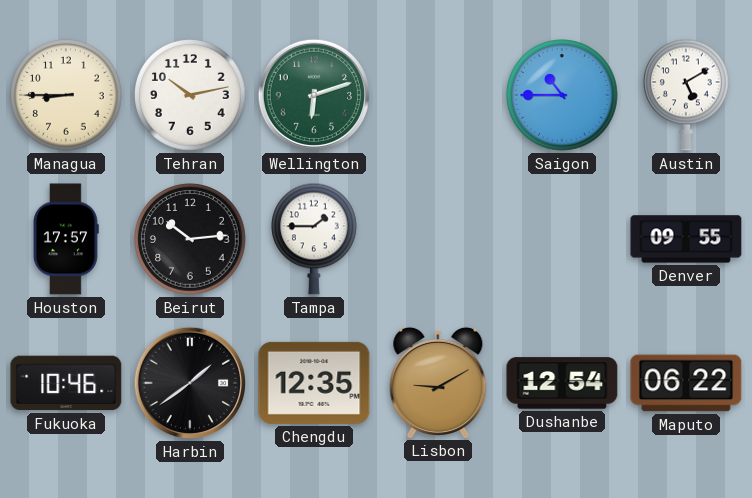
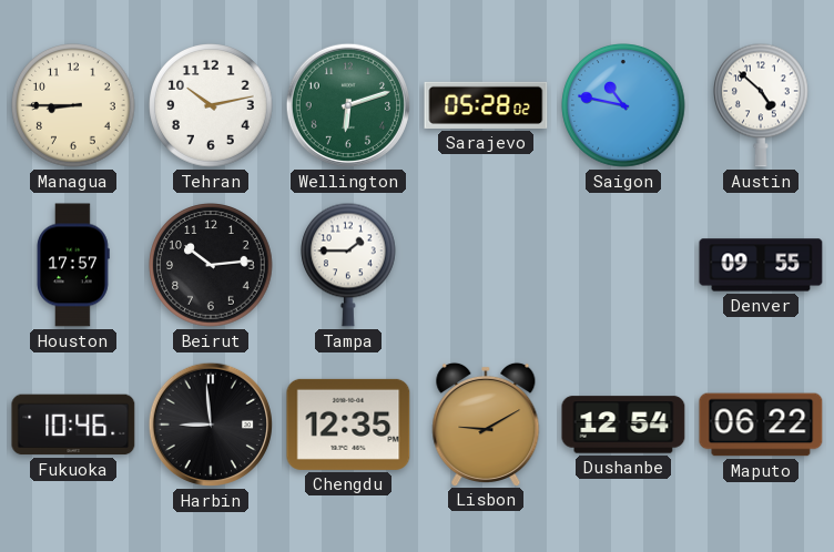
Sarajevo: none -> 05:28
Saigon: 10:45 -> 10:47
Austin: 5:10 -> 4:52
Harbin: 1:39 -> 8:59
